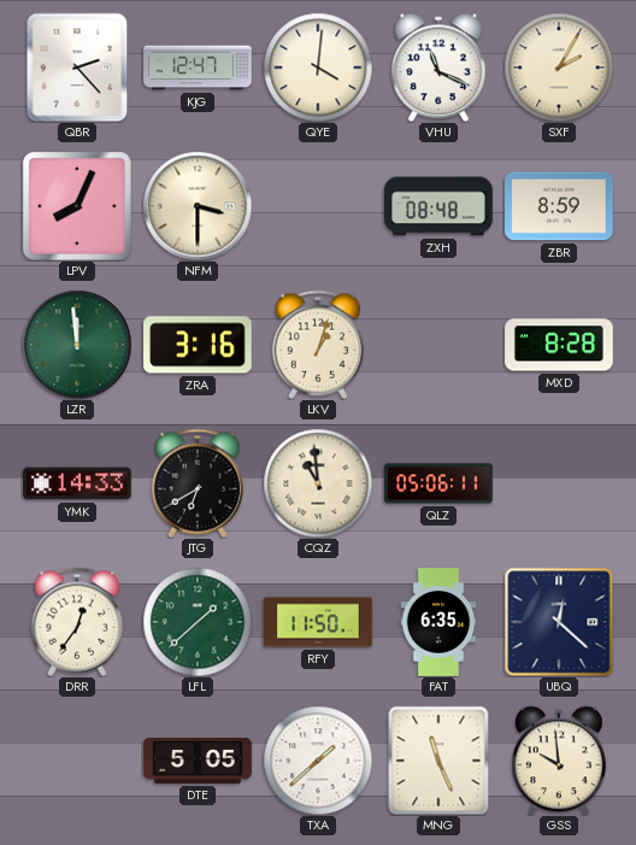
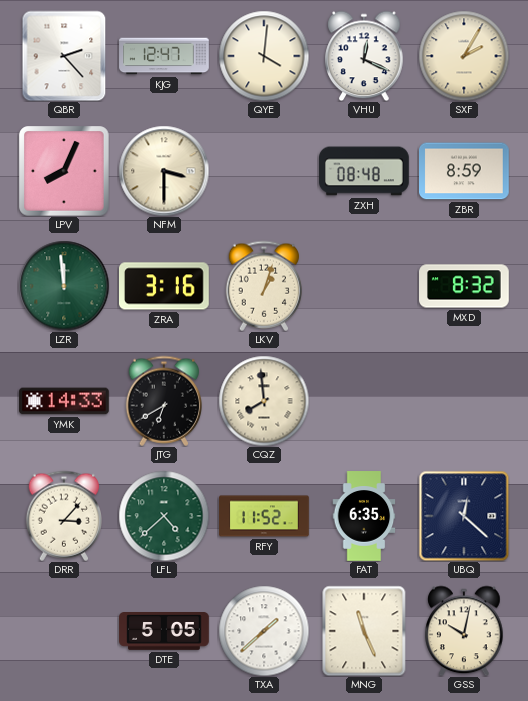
VHU: 11:19 -> 12:19
MXD: 8:28 -> 8:32
CQZ: 10:59 -> 7:59
QLZ: 05:06 -> none
DRR: 12:36 -> 3:07
LFL: 1:38 -> 4:38
RFY: 11:50 -> 11:52
GSS: 9:59 -> 10:02
